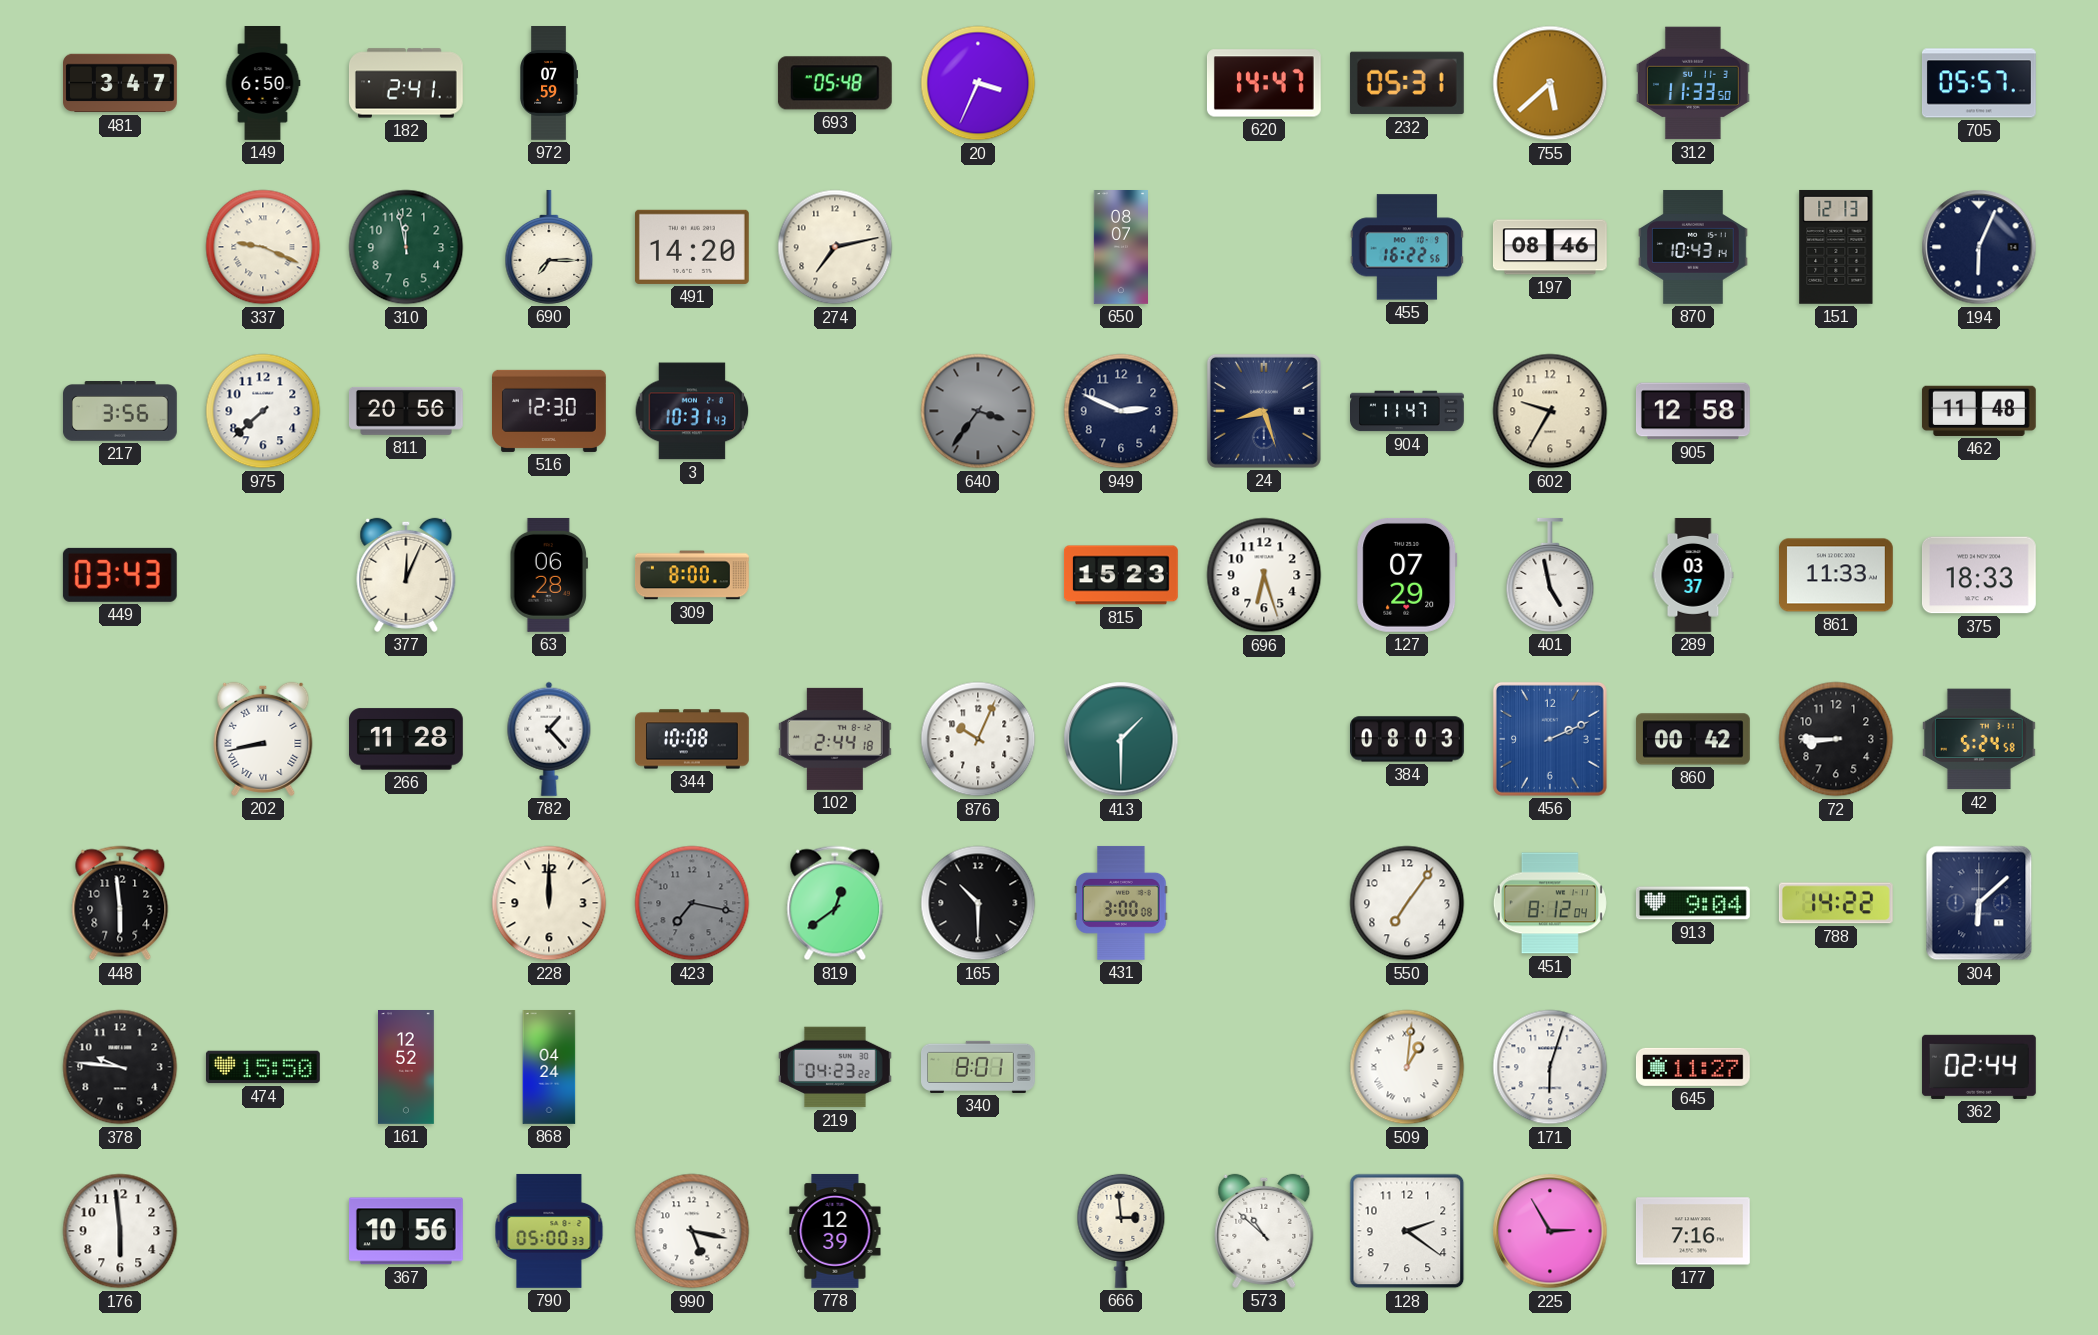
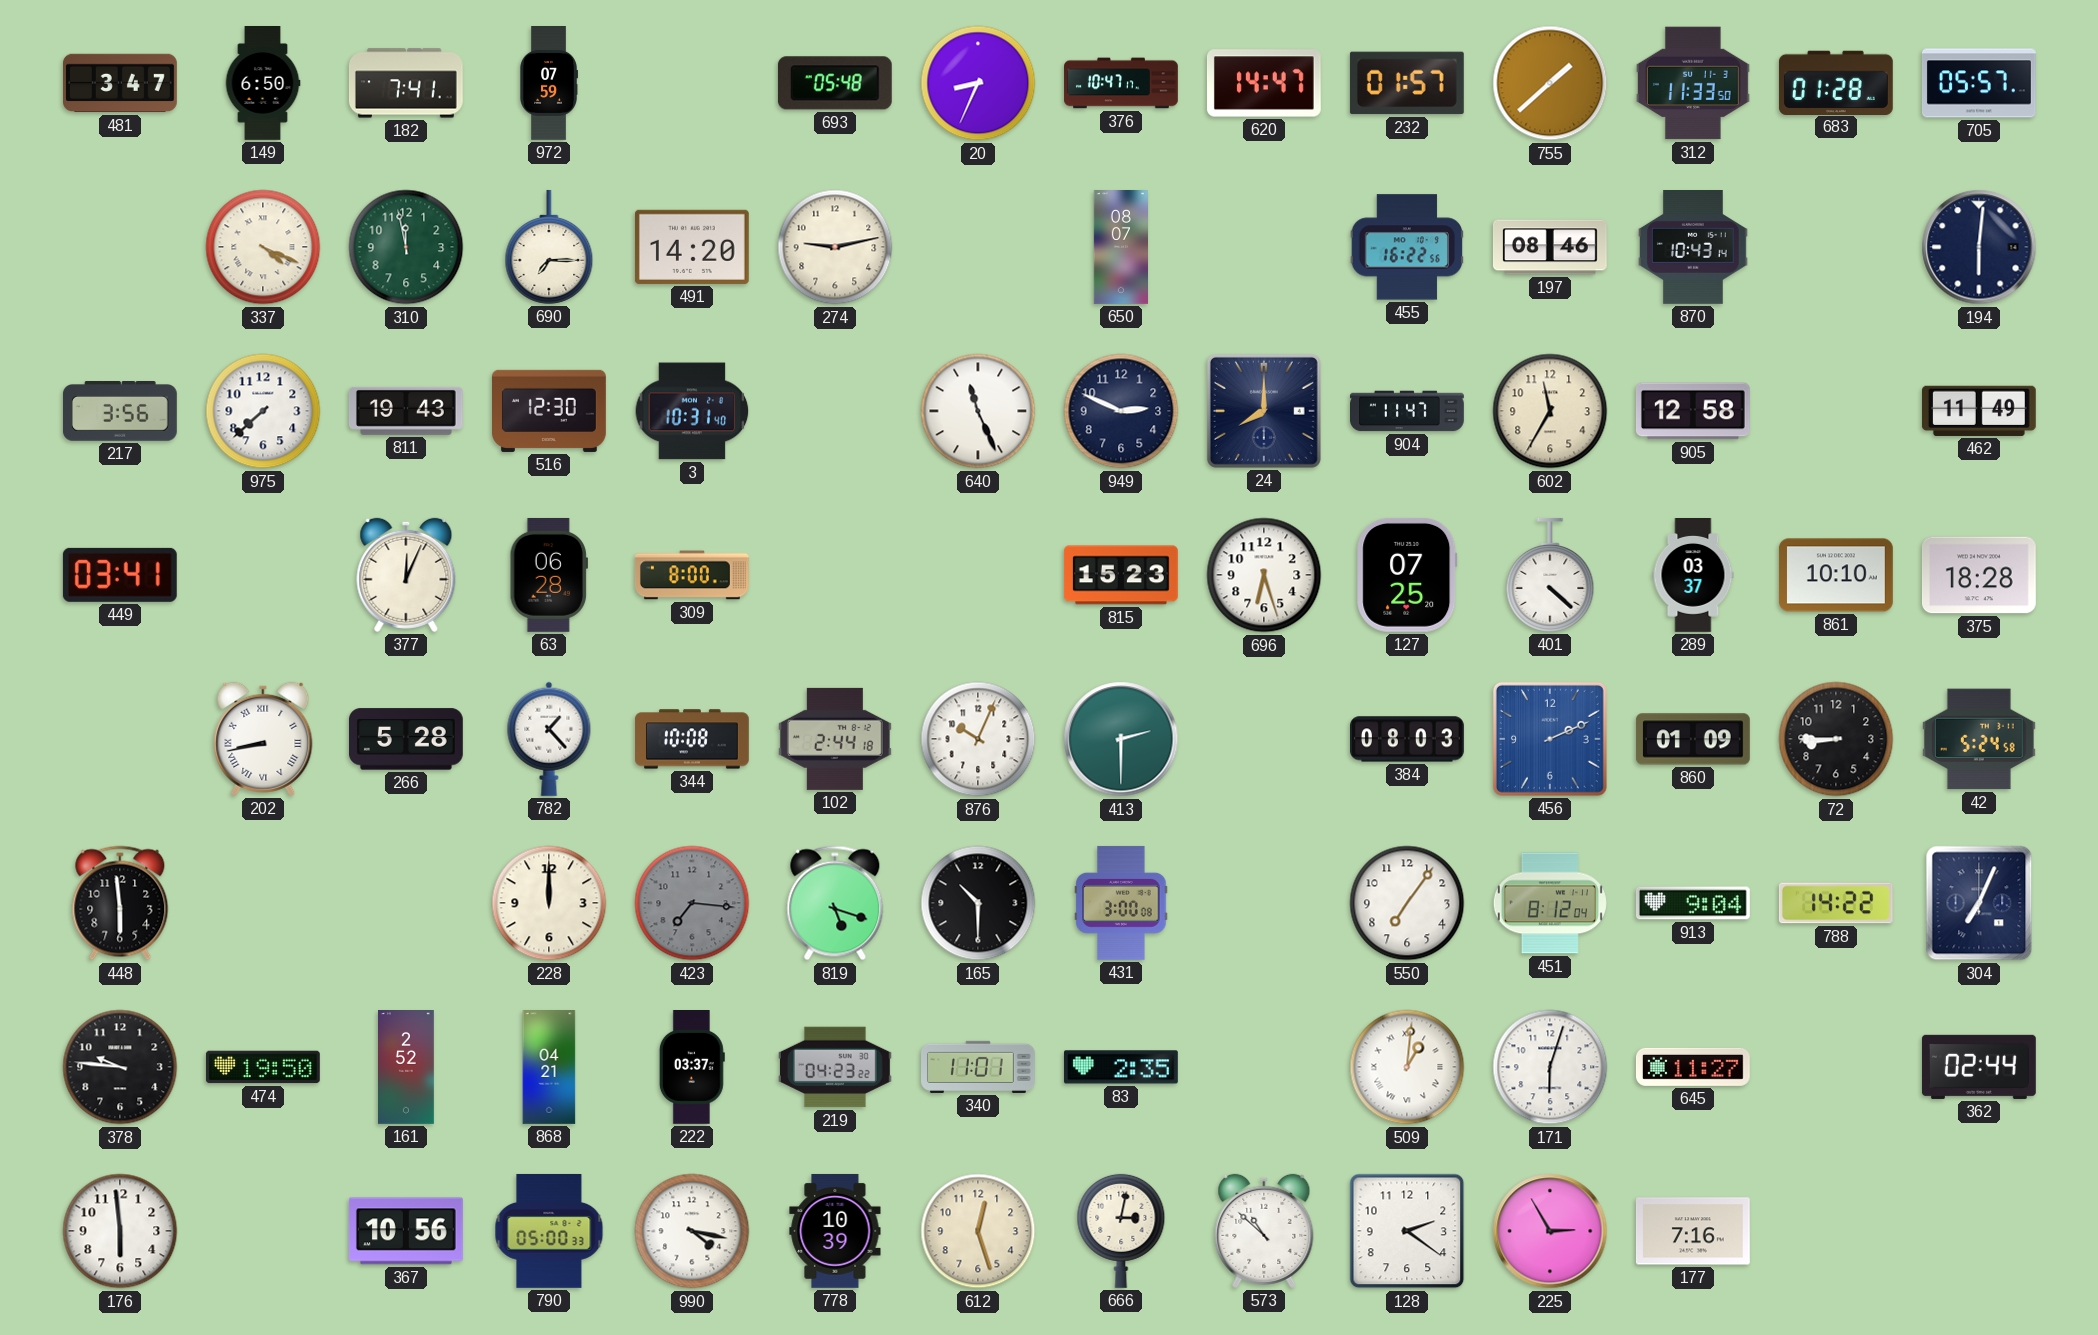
182: 2:41 -> 7:41
20: 3:34 -> 8:34
376: none -> 10:47
232: 05:31 -> 01:57
755: 5:38 -> 1:38
683: none -> 01:28
337: 9:19 -> 4:19
274: 7:13 -> 9:13
151: 12:13 -> none
194: 6:04 -> 6:01
811: 20:56 -> 19:43
3: 10:31:43 -> 10:31:40
640: 3:36 -> 11:26
640 dial: grey -> white
24: 8:27 -> 8:00
602: 9:35 -> 11:35
462: 11:48 -> 11:49
449: 03:43 -> 03:41
127: 07:29 -> 07:25
401: 4:58 -> 4:22
861: 11:33 -> 10:10
375: 18:33 -> 18:28
266: 11:28 -> 5:28
413: 1:30 -> 2:30
860: 00:42 -> 01:09
423: 7:17 -> 7:16
819: 12:39 -> 5:18
304: 6:08 -> 7:04
474: 15:50 -> 19:50
161: 12:52 -> 2:52
868: 04:24 -> 04:21
222: none -> 03:37
340: 8:01 -> 11:01
83: none -> 2:35
990: 5:17 -> 4:17
778: 12:39 -> 10:39
612: none -> 12:27
666: 2:59 -> 3:02
